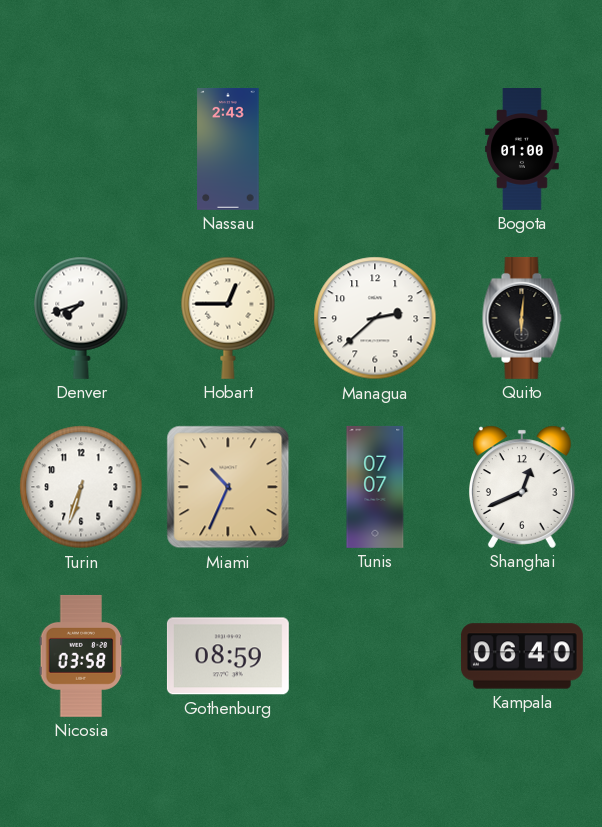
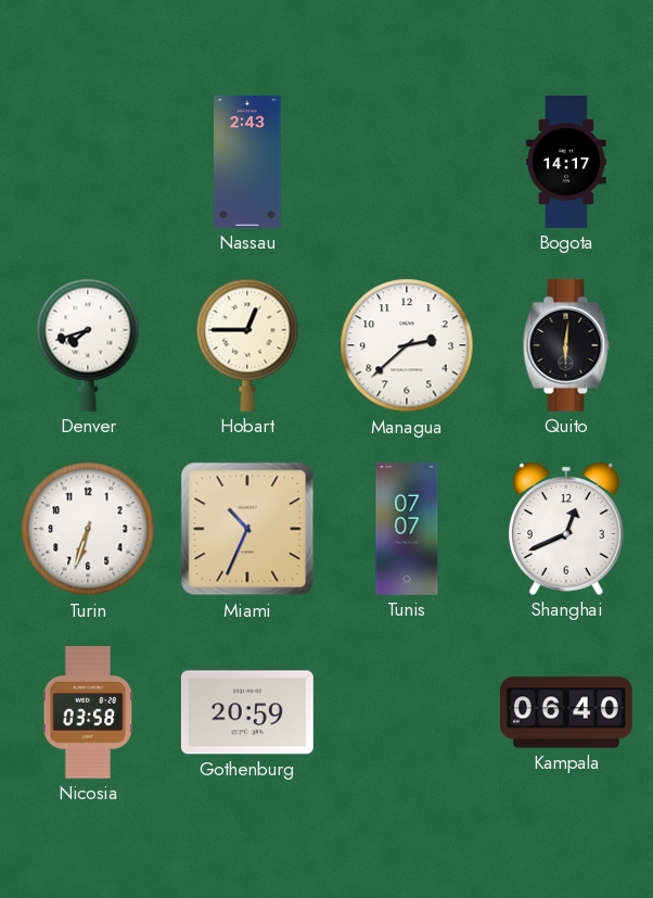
Bogota: 01:00 -> 14:17
Gothenburg: 08:59 -> 20:59
